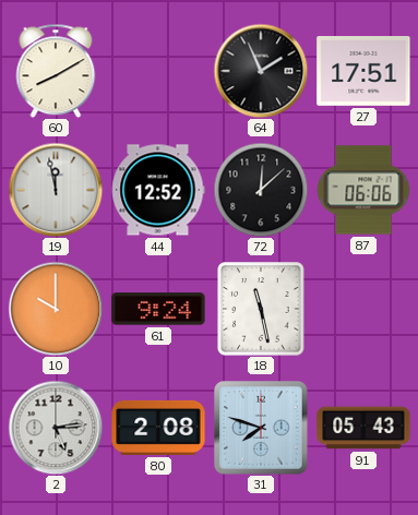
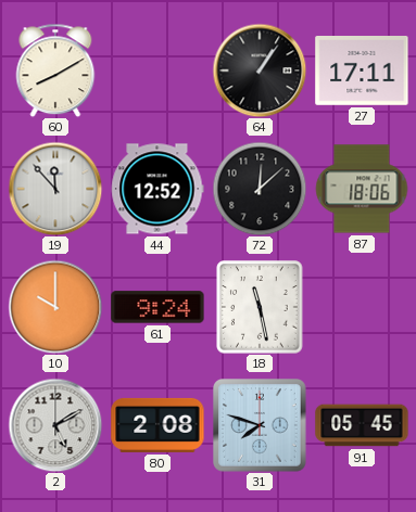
64: 1:56 -> 1:06
27: 17:51 -> 17:11
19: 11:58 -> 11:53
87: 06:06 -> 18:06
2: 5:14 -> 5:10
91: 05:43 -> 05:45
